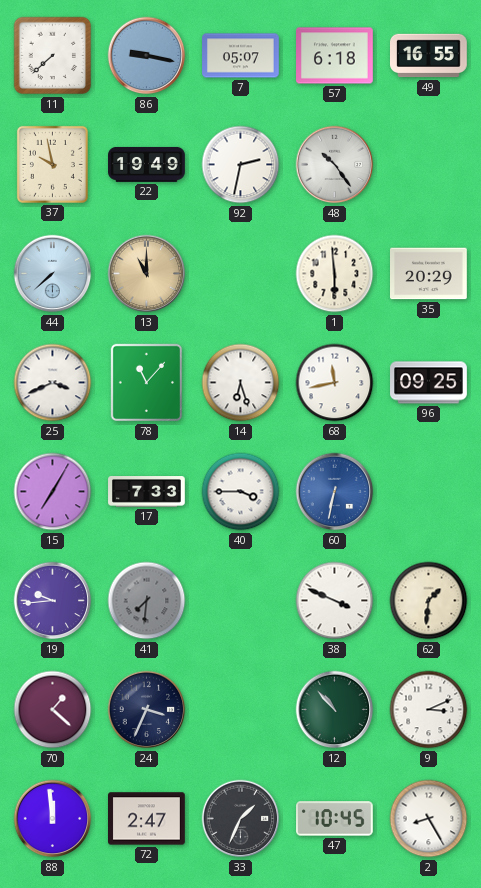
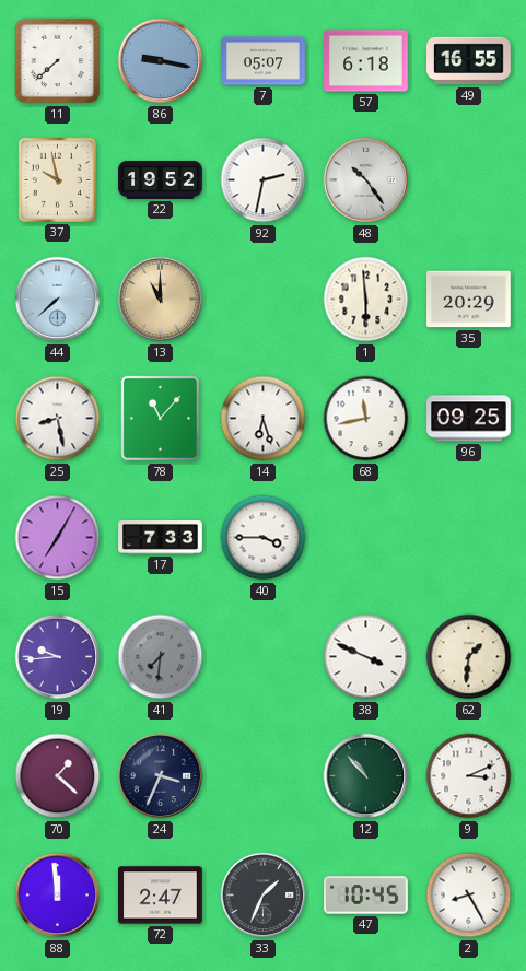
22: 19:49 -> 19:52
25: 3:41 -> 8:28
60: 6:32 -> none
